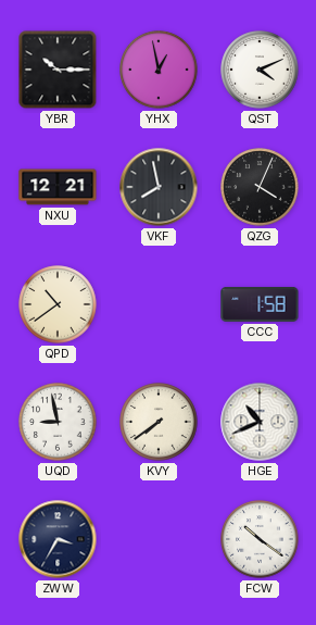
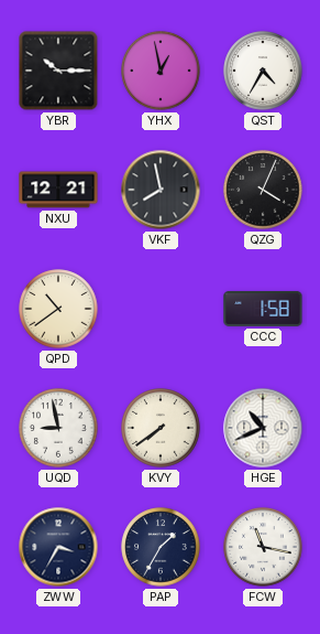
QST: 4:11 -> 4:35
PAP: none -> 1:35
FCW: 10:21 -> 11:17
